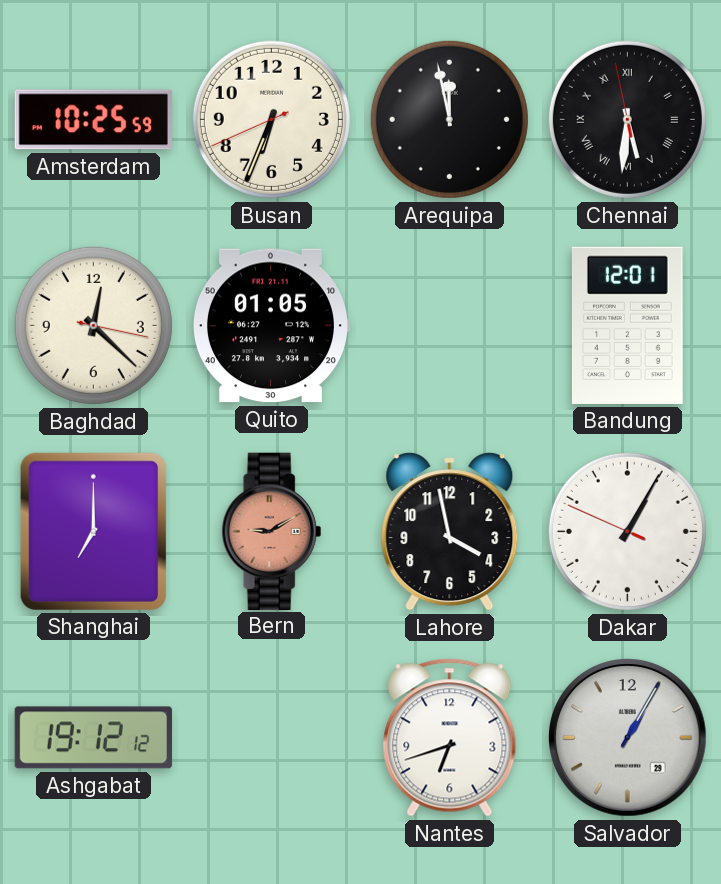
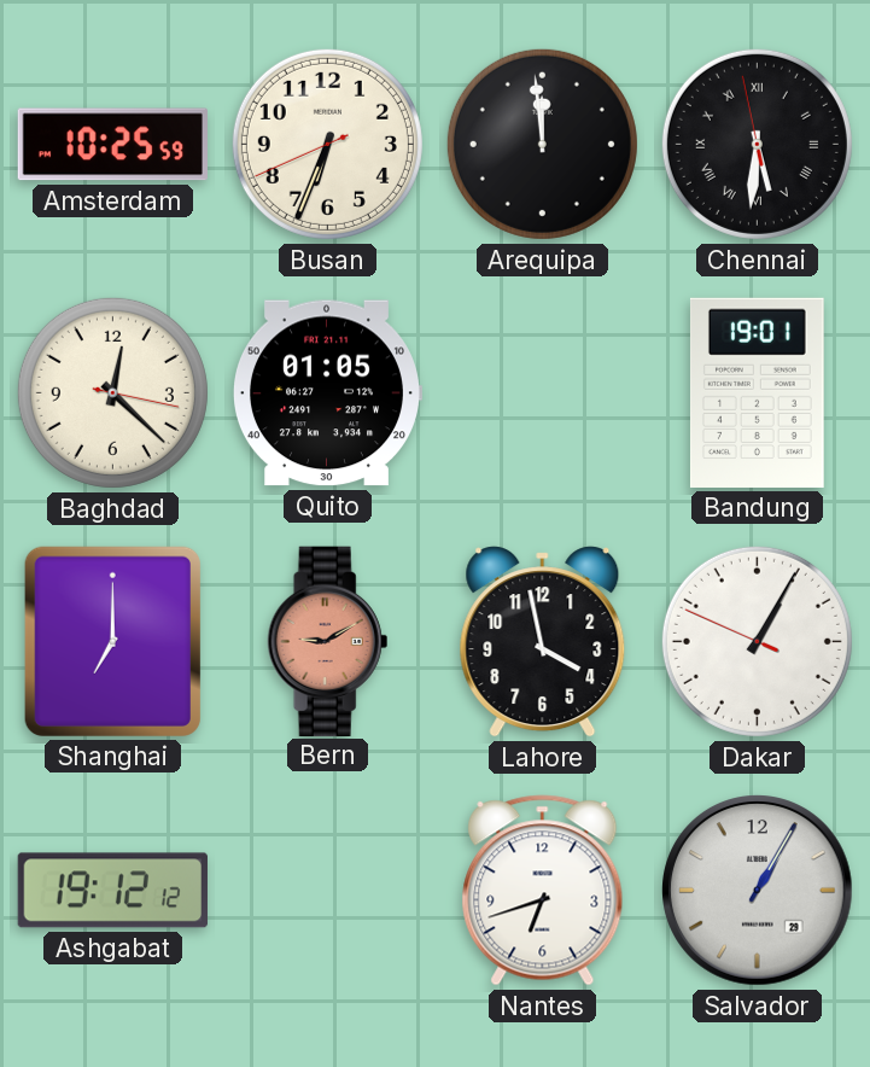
Arequipa: 11:58 -> 11:59
Bandung: 12:01 -> 19:01
